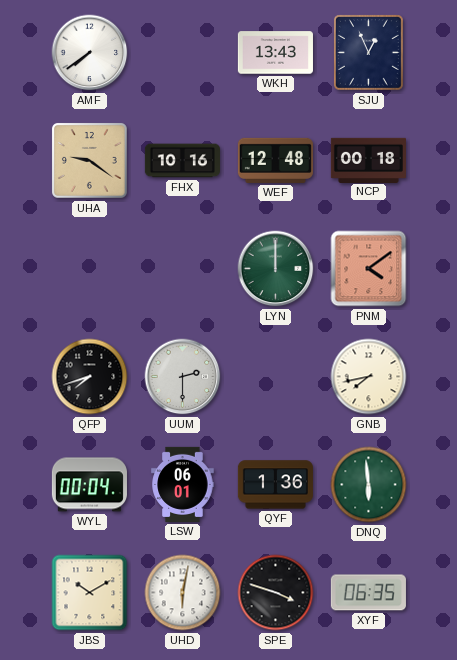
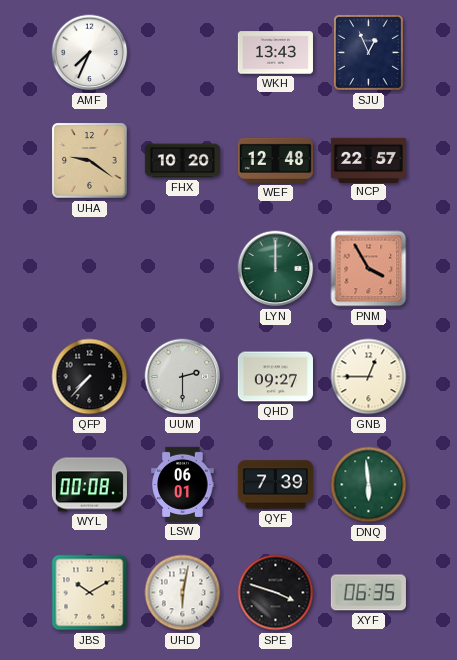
AMF: 7:39 -> 7:34
FHX: 10:16 -> 10:20
NCP: 00:18 -> 22:57
PNM: 4:09 -> 3:55
QFP: 7:42 -> 7:37
QHD: none -> 09:27
GNB: 7:43 -> 12:45
WYL: 00:04 -> 00:08
QYF: 1:36 -> 7:39
